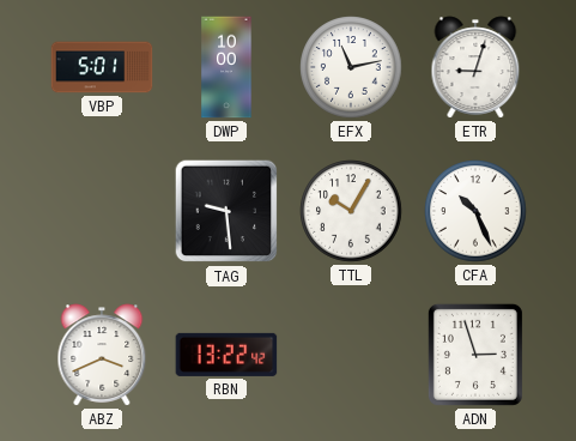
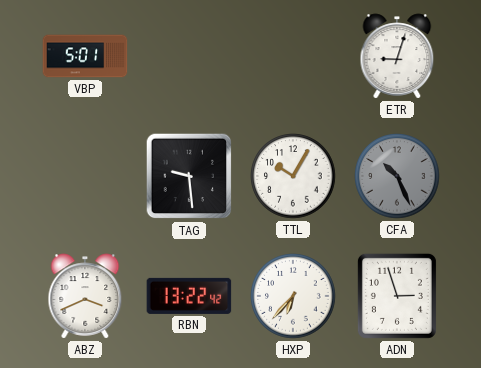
DWP: 10:00 -> none
EFX: 11:13 -> none
CFA dial: white -> grey
HXP: none -> 6:37
